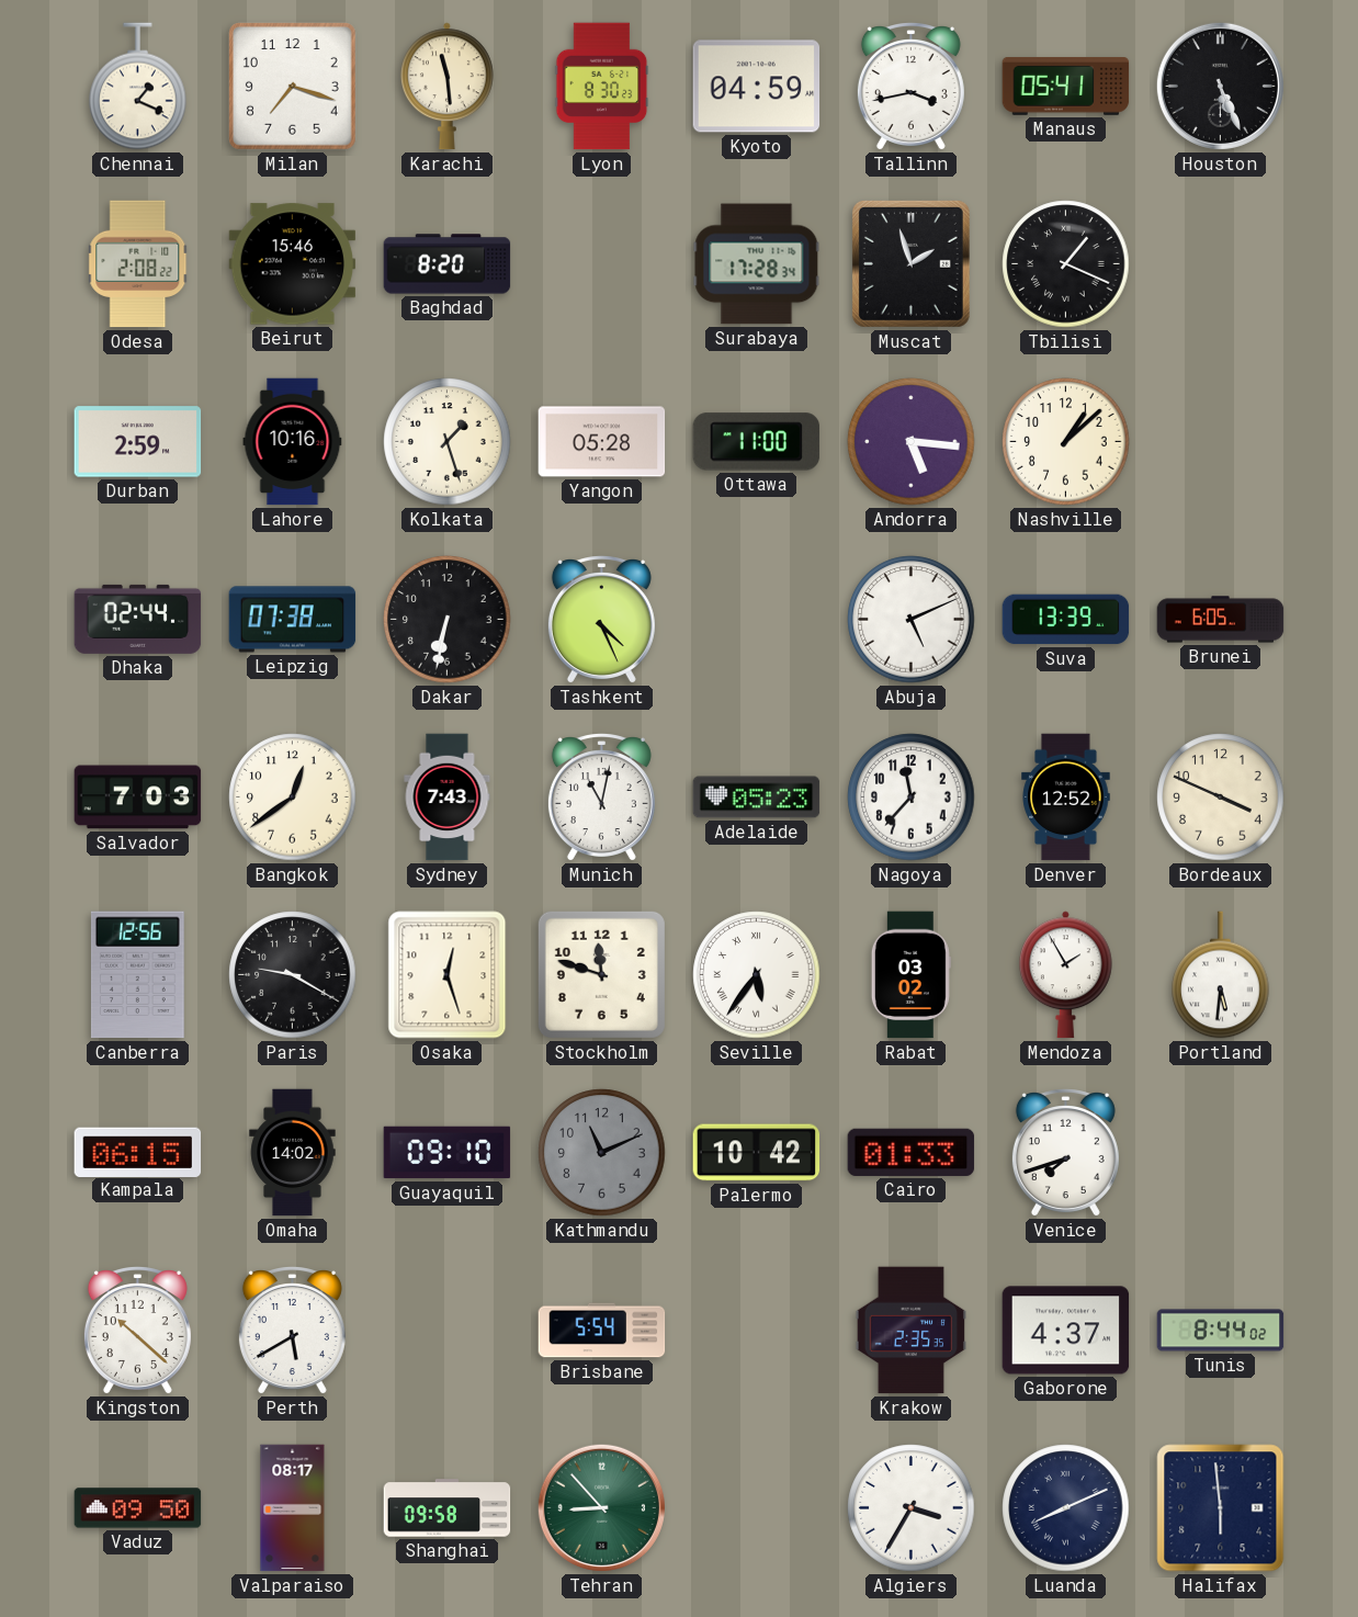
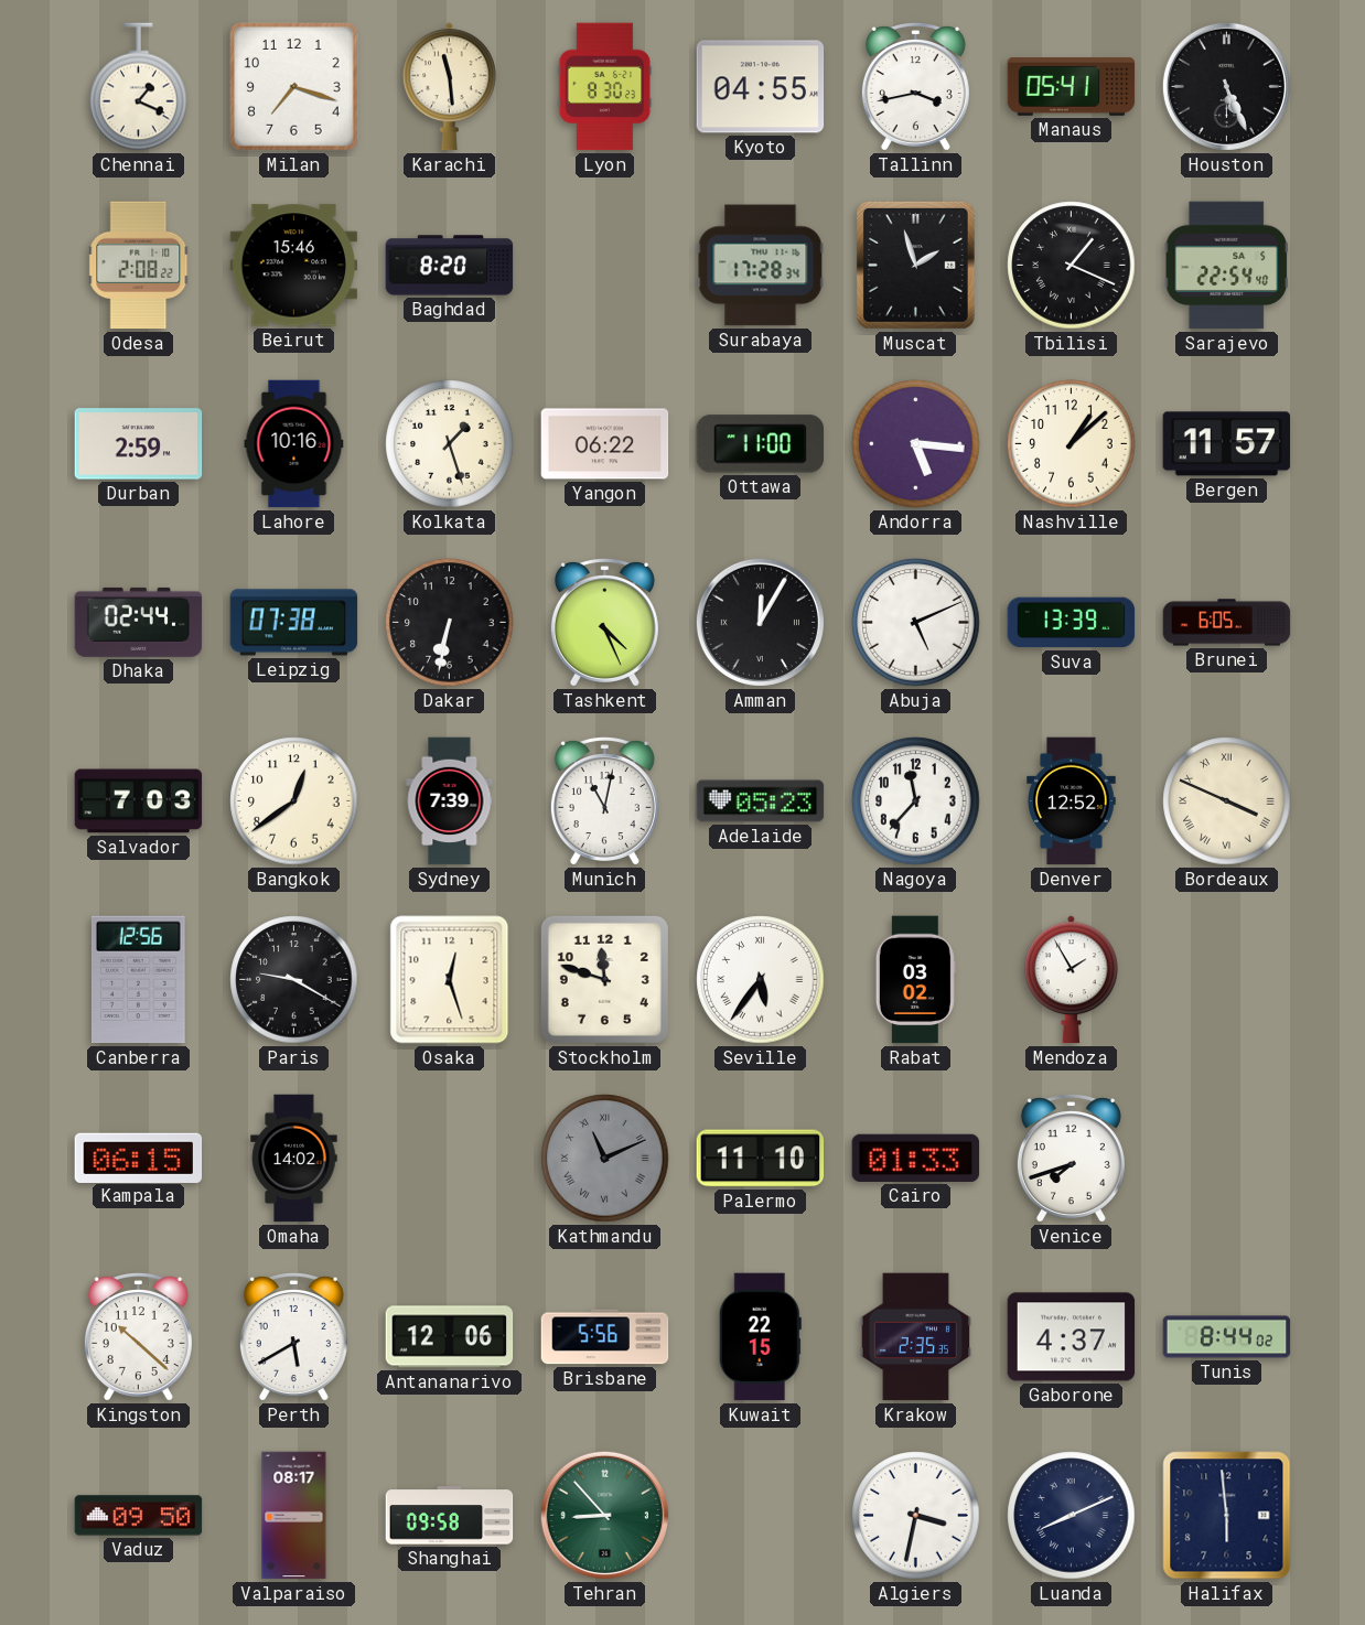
Kyoto: 04:59 -> 04:55
Sarajevo: none -> 22:54
Yangon: 05:28 -> 06:22
Bergen: none -> 11:57
Amman: none -> 12:05
Sydney: 7:43 -> 7:39
Bordeaux numerals: Arabic -> Roman
Portland: 5:31 -> none
Guayaquil: 09:10 -> none
Kathmandu numerals: Arabic -> Roman
Palermo: 10:42 -> 11:10
Antananarivo: none -> 12:06
Brisbane: 5:54 -> 5:56
Kuwait: none -> 22:15
Algiers: 3:35 -> 3:32
